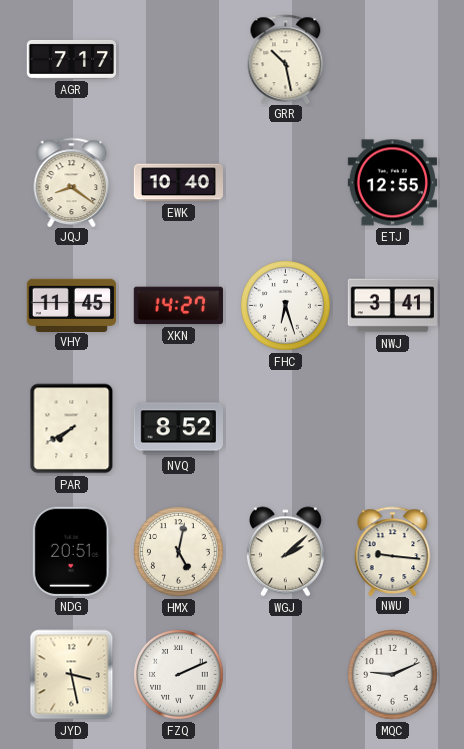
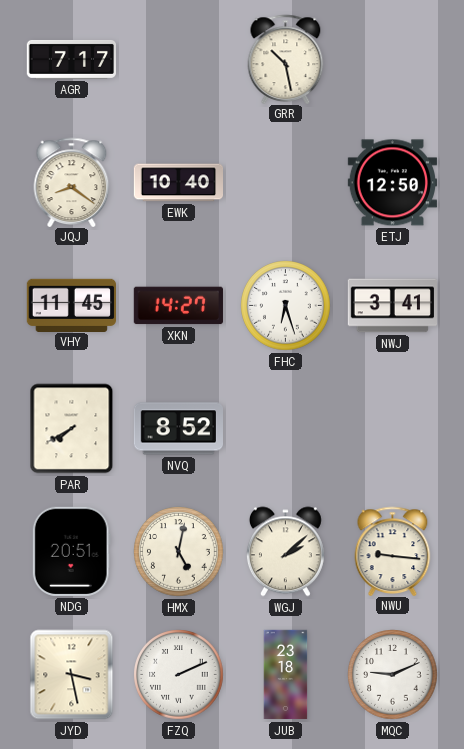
ETJ: 12:55 -> 12:50
JUB: none -> 23:18
